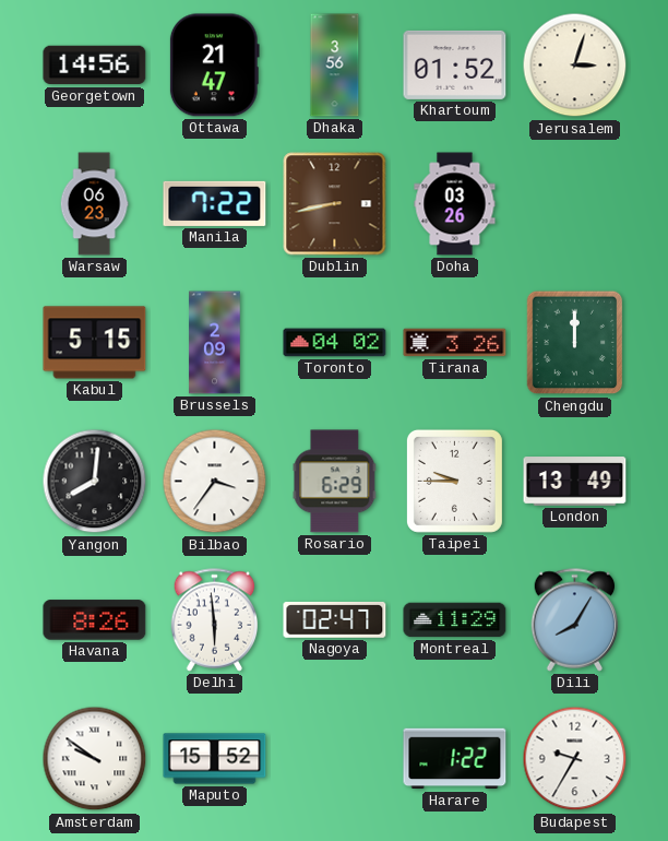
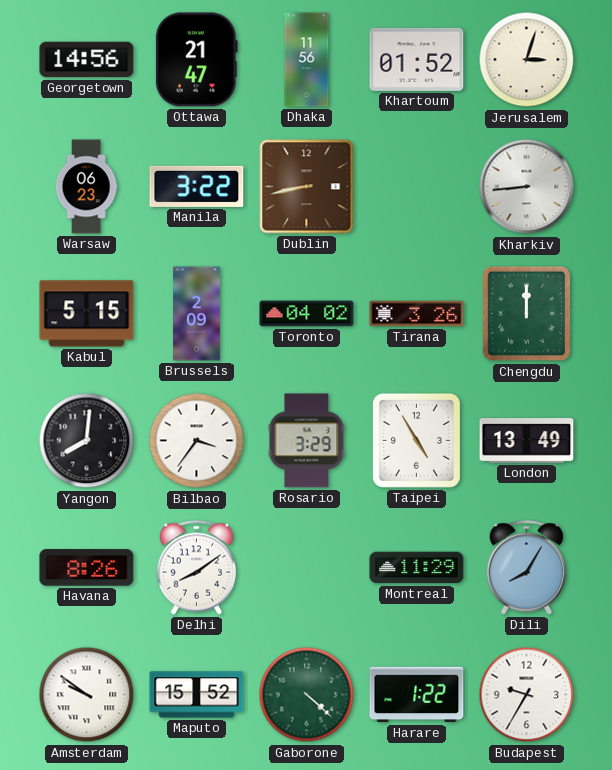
Dhaka: 3:56 -> 11:56
Manila: 7:22 -> 3:22
Doha: 03:26 -> none
Kharkiv: none -> 8:44
Rosario: 6:29 -> 3:29
Taipei: 9:45 -> 4:55
Delhi: 5:59 -> 8:09
Nagoya: 02:47 -> none
Gaborone: none -> 4:22
